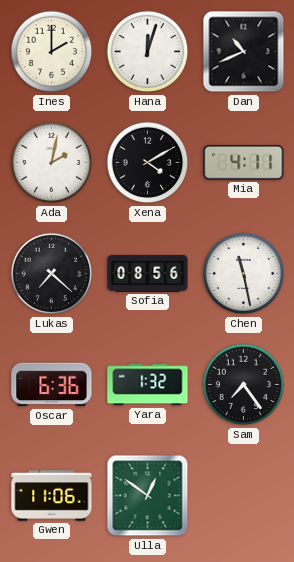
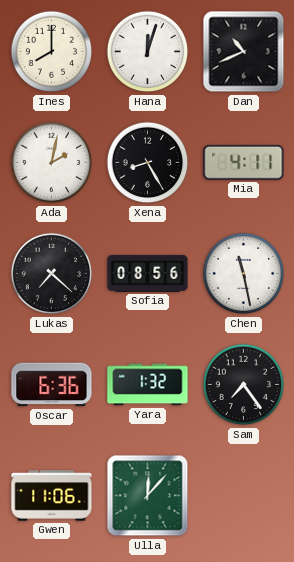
Ines: 2:00 -> 8:00
Xena: 4:10 -> 8:25
Ulla: 12:51 -> 12:07
